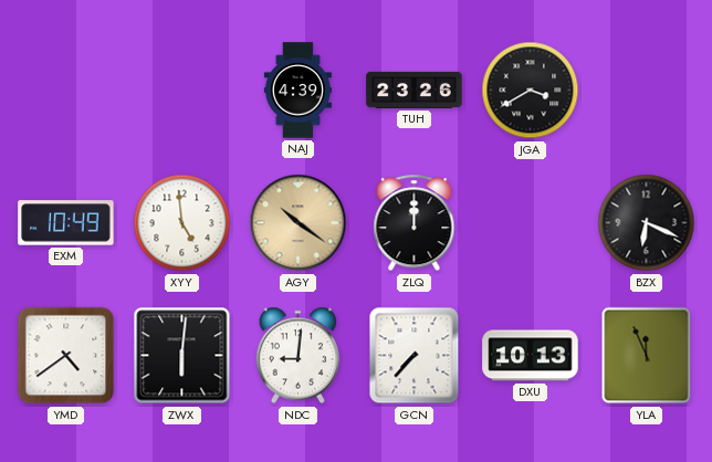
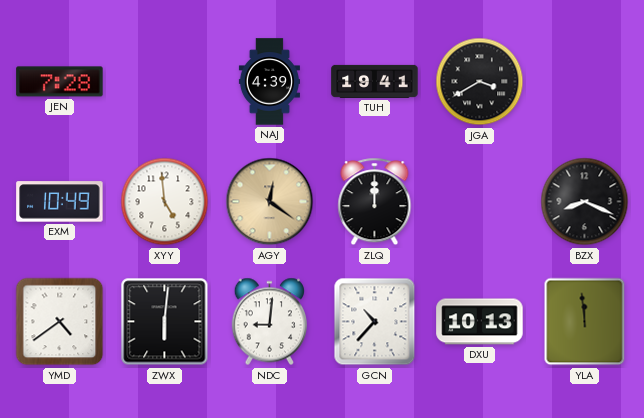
JEN: none -> 7:28
TUH: 23:26 -> 19:41
AGY: 10:21 -> 12:21
BZX: 6:19 -> 8:19
GCN: 7:37 -> 10:37
YLA: 11:56 -> 11:59
